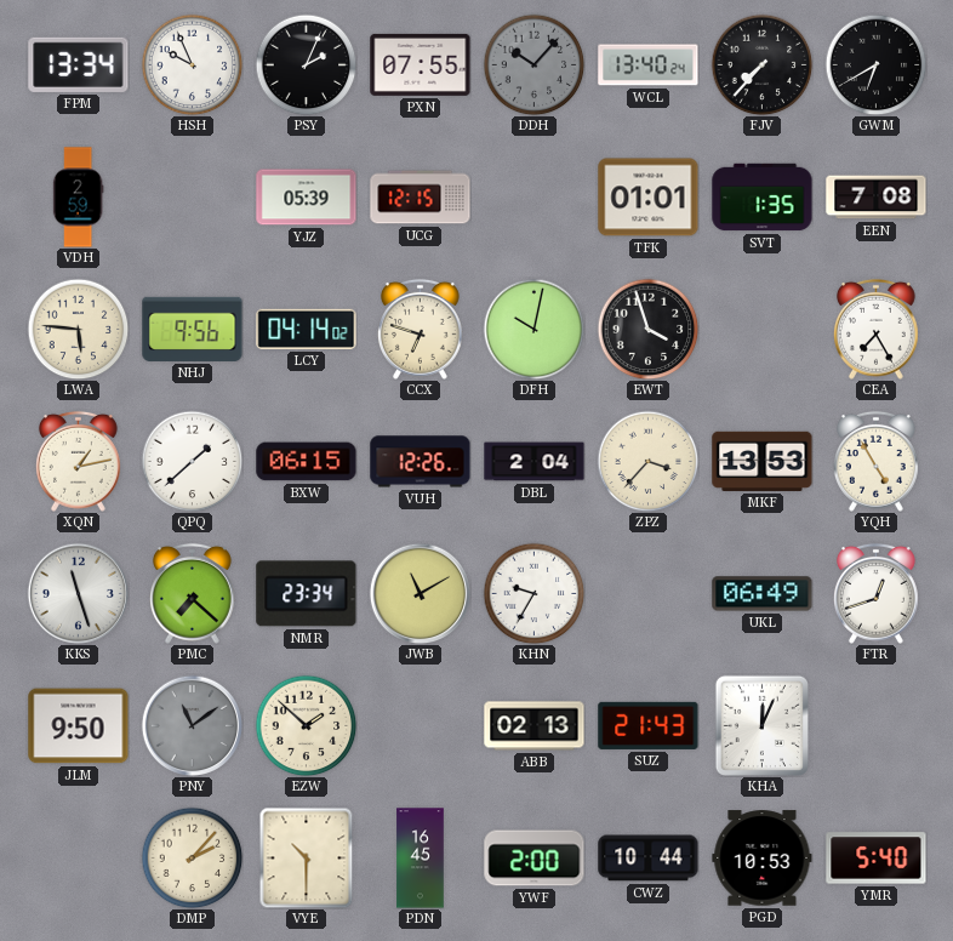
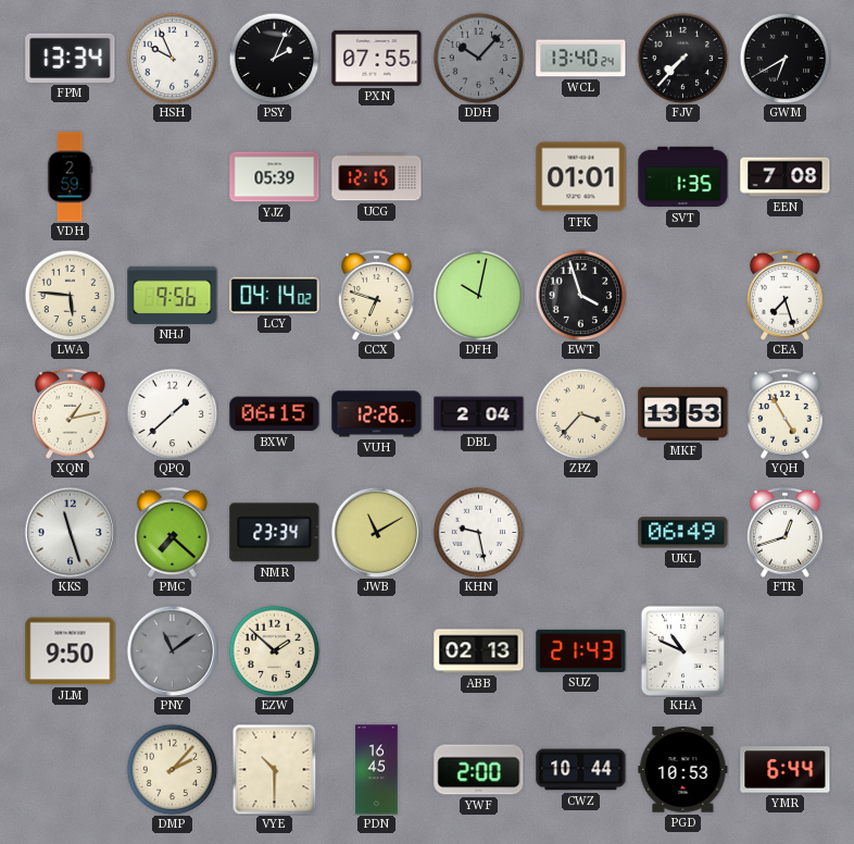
CEA: 7:25 -> 7:27
KHN: 9:35 -> 9:28
KHA: 12:04 -> 10:49
YMR: 5:40 -> 6:44
